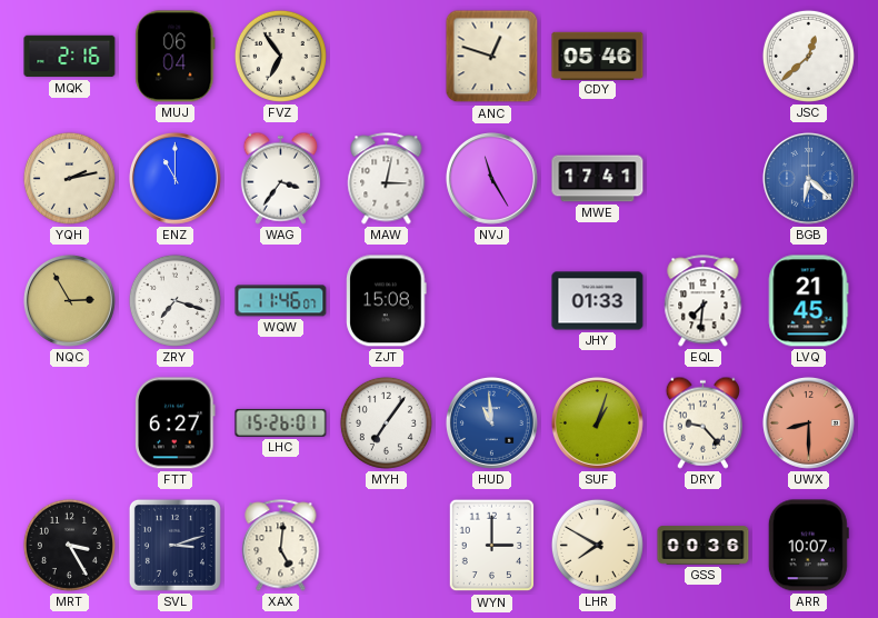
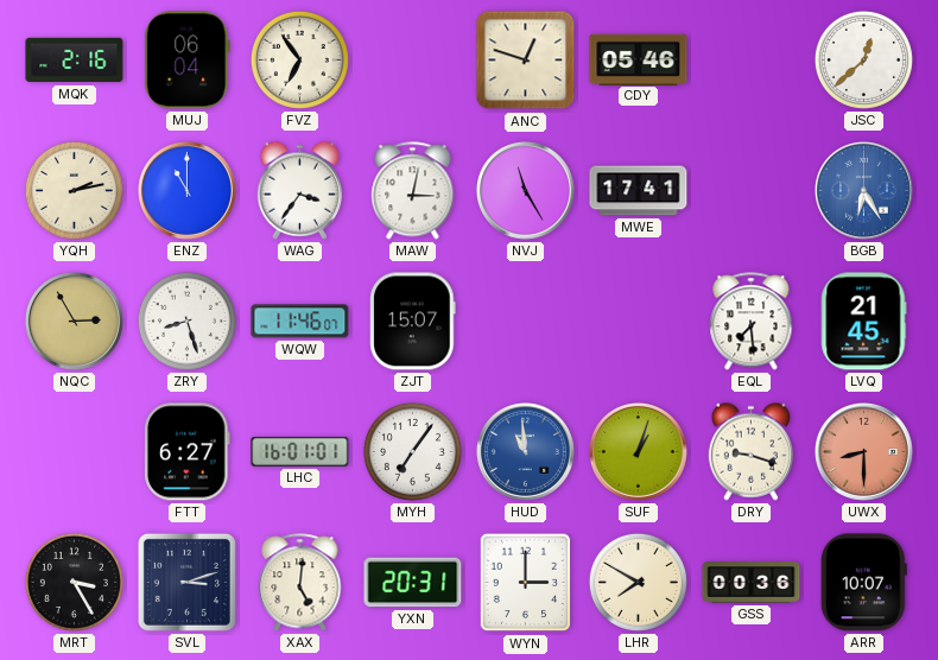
BGB: 6:22 -> 6:25
ZRY: 7:18 -> 8:27
ZJT: 15:08 -> 15:07
JHY: 01:33 -> none
EQL: 7:31 -> 7:29
LHC: 15:26 -> 16:01
DRY: 9:23 -> 9:18
YXN: none -> 20:31
